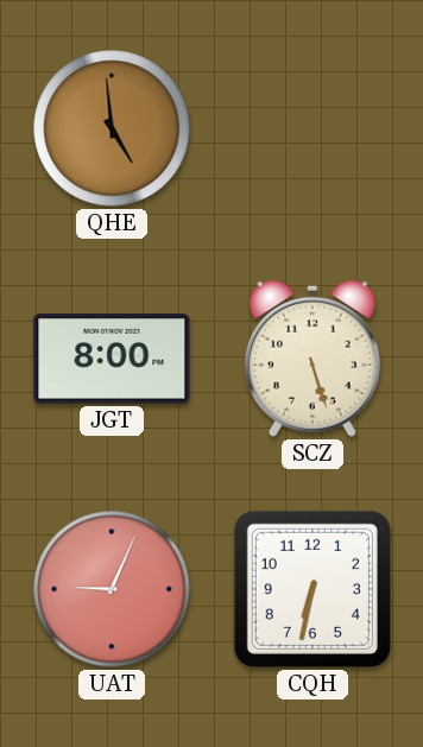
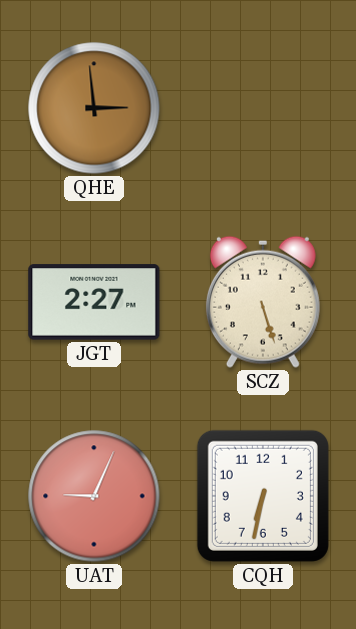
QHE: 4:59 -> 2:59
JGT: 8:00 -> 2:27
